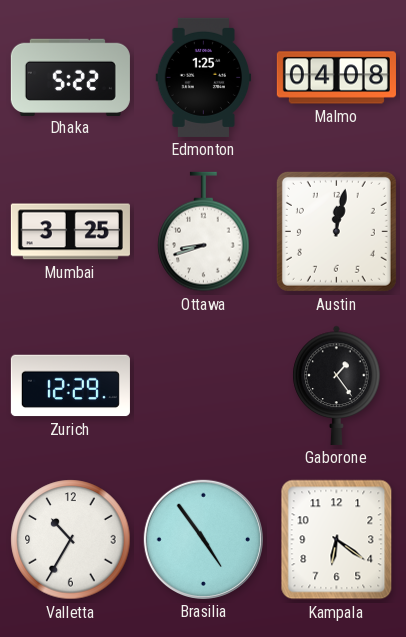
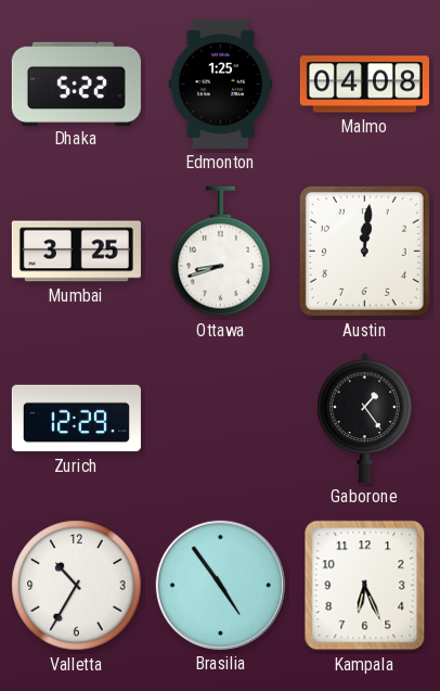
Austin: 12:02 -> 12:01
Kampala: 6:21 -> 6:26
